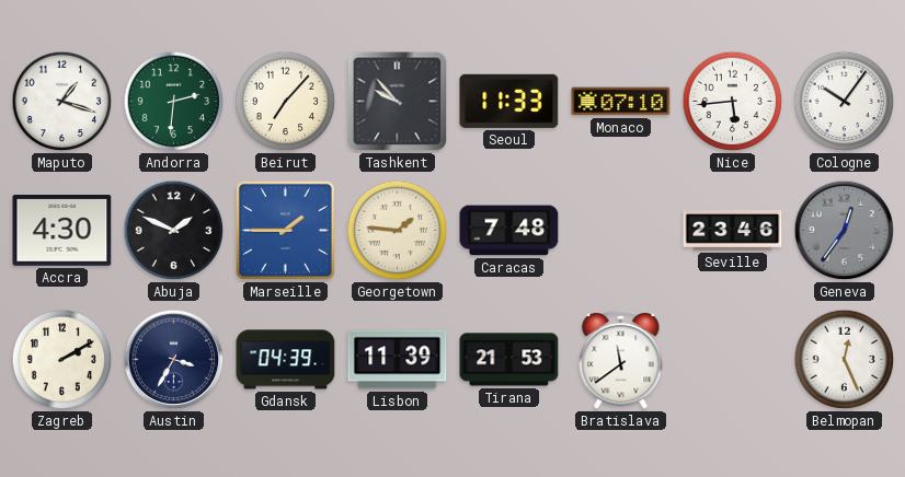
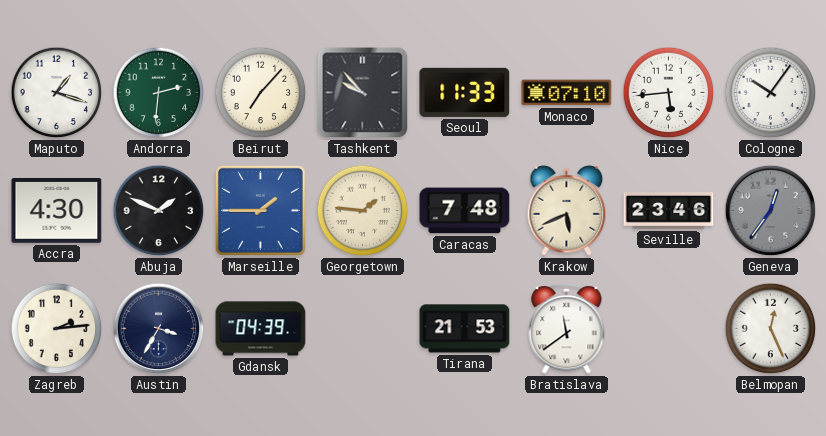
Krakow: none -> 5:41
Zagreb: 2:10 -> 2:14
Lisbon: 11:39 -> none
